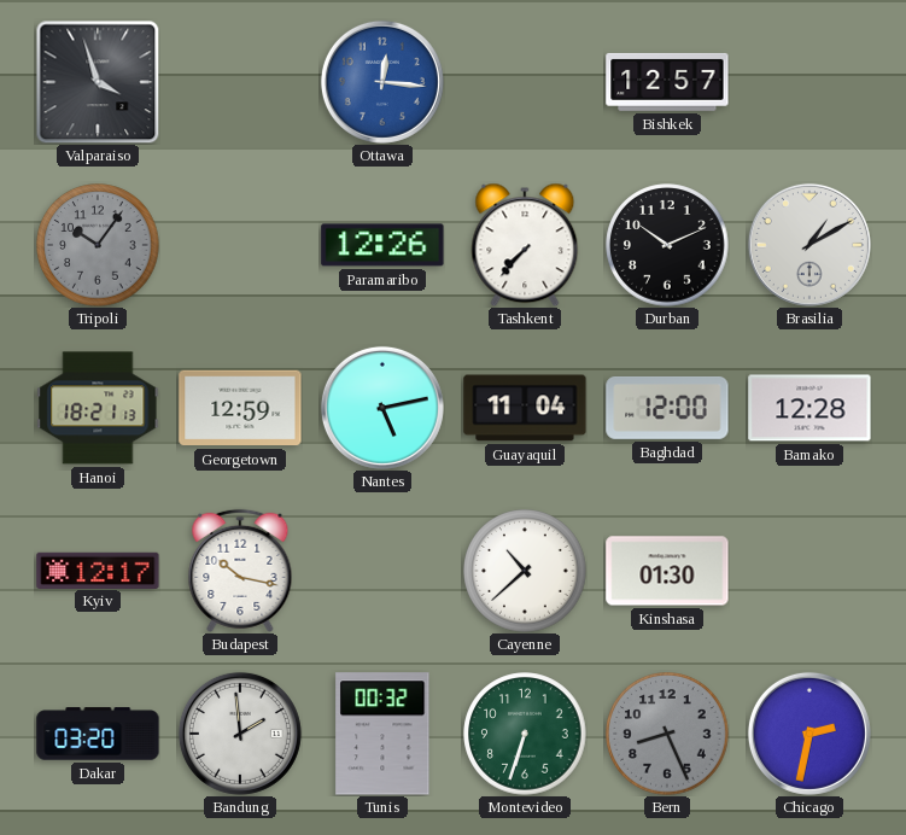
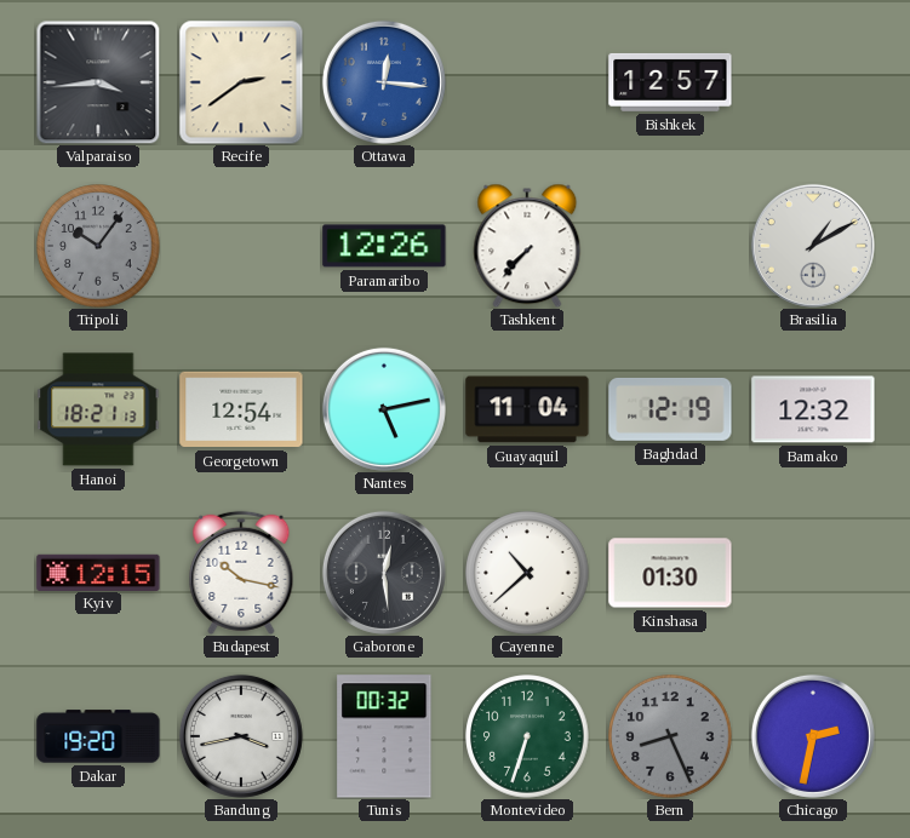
Valparaiso: 3:57 -> 3:44
Recife: none -> 2:39
Durban: 10:11 -> none
Georgetown: 12:59 -> 12:54
Baghdad: 12:00 -> 12:19
Bamako: 12:28 -> 12:32
Kyiv: 12:17 -> 12:15
Gaborone: none -> 12:29
Dakar: 03:20 -> 19:20
Bandung: 1:59 -> 3:43
